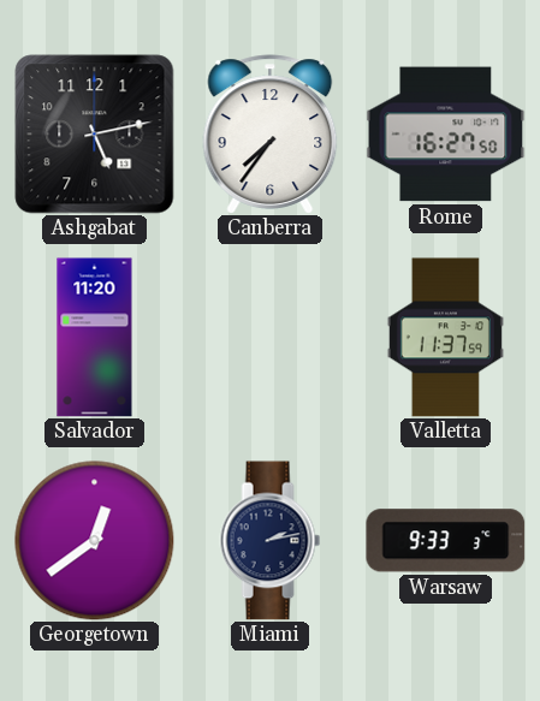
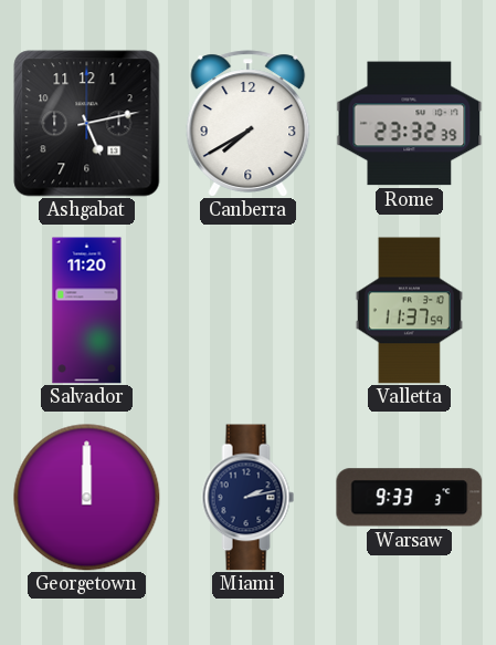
Canberra: 7:36 -> 7:40
Rome: 16:27 -> 23:32
Georgetown: 12:39 -> 12:00
